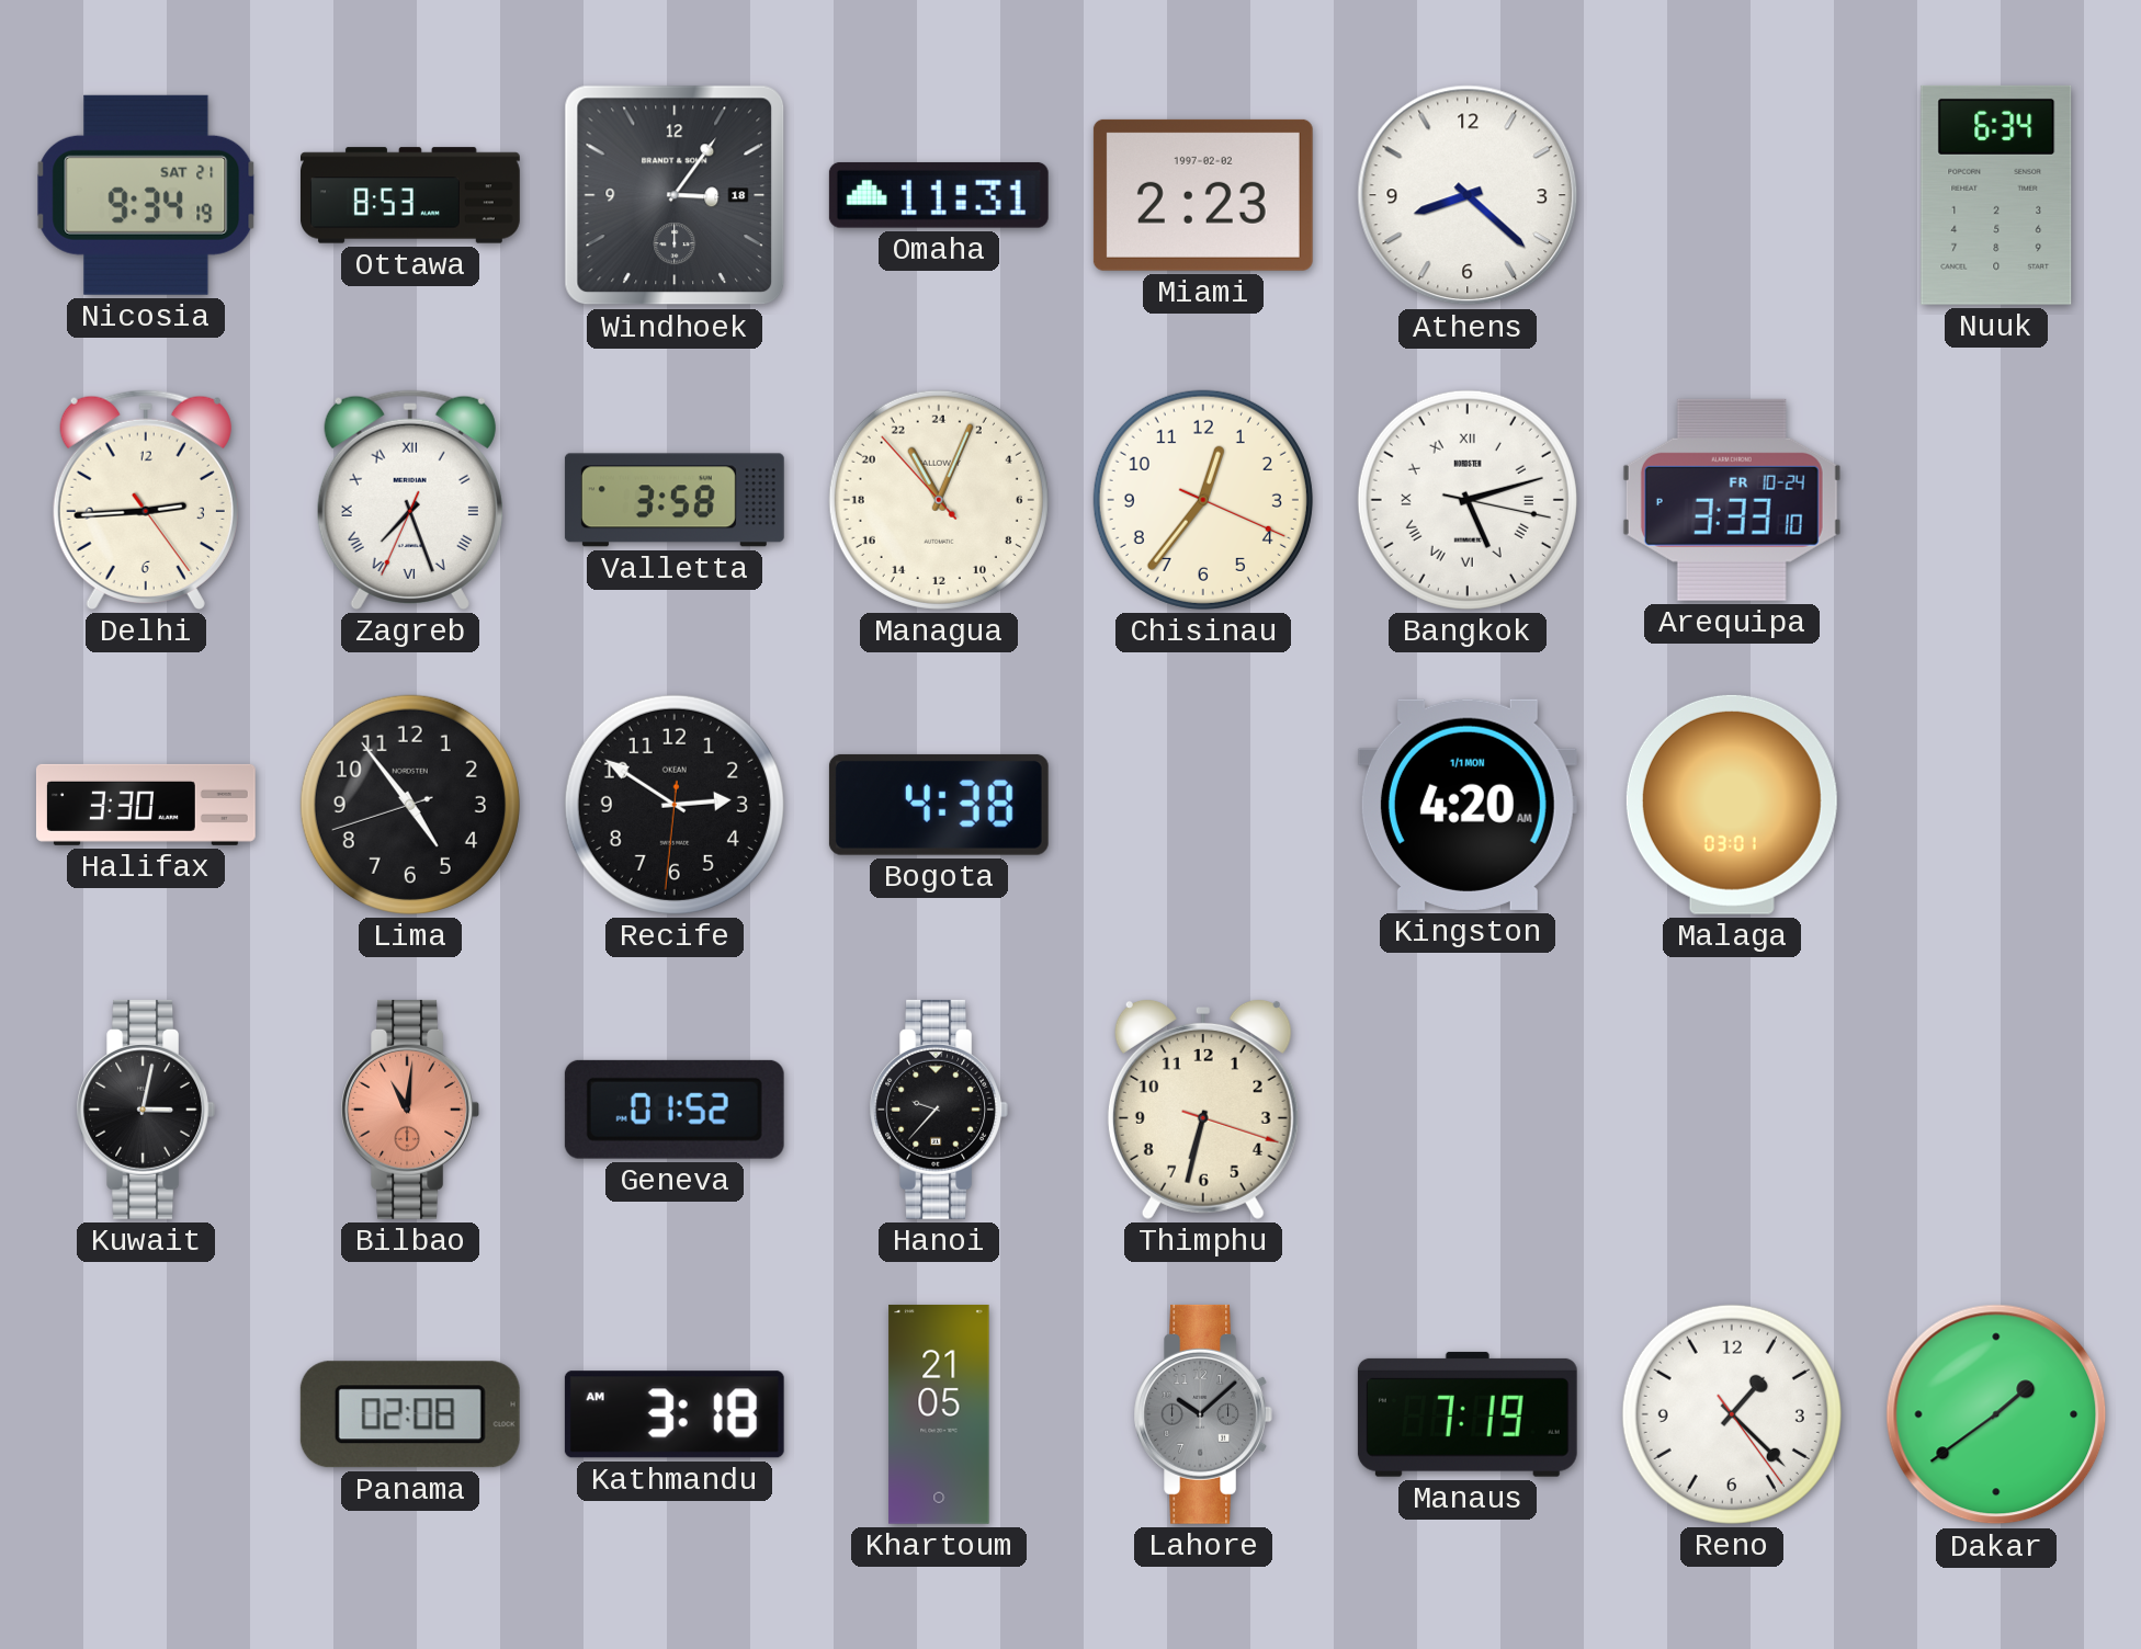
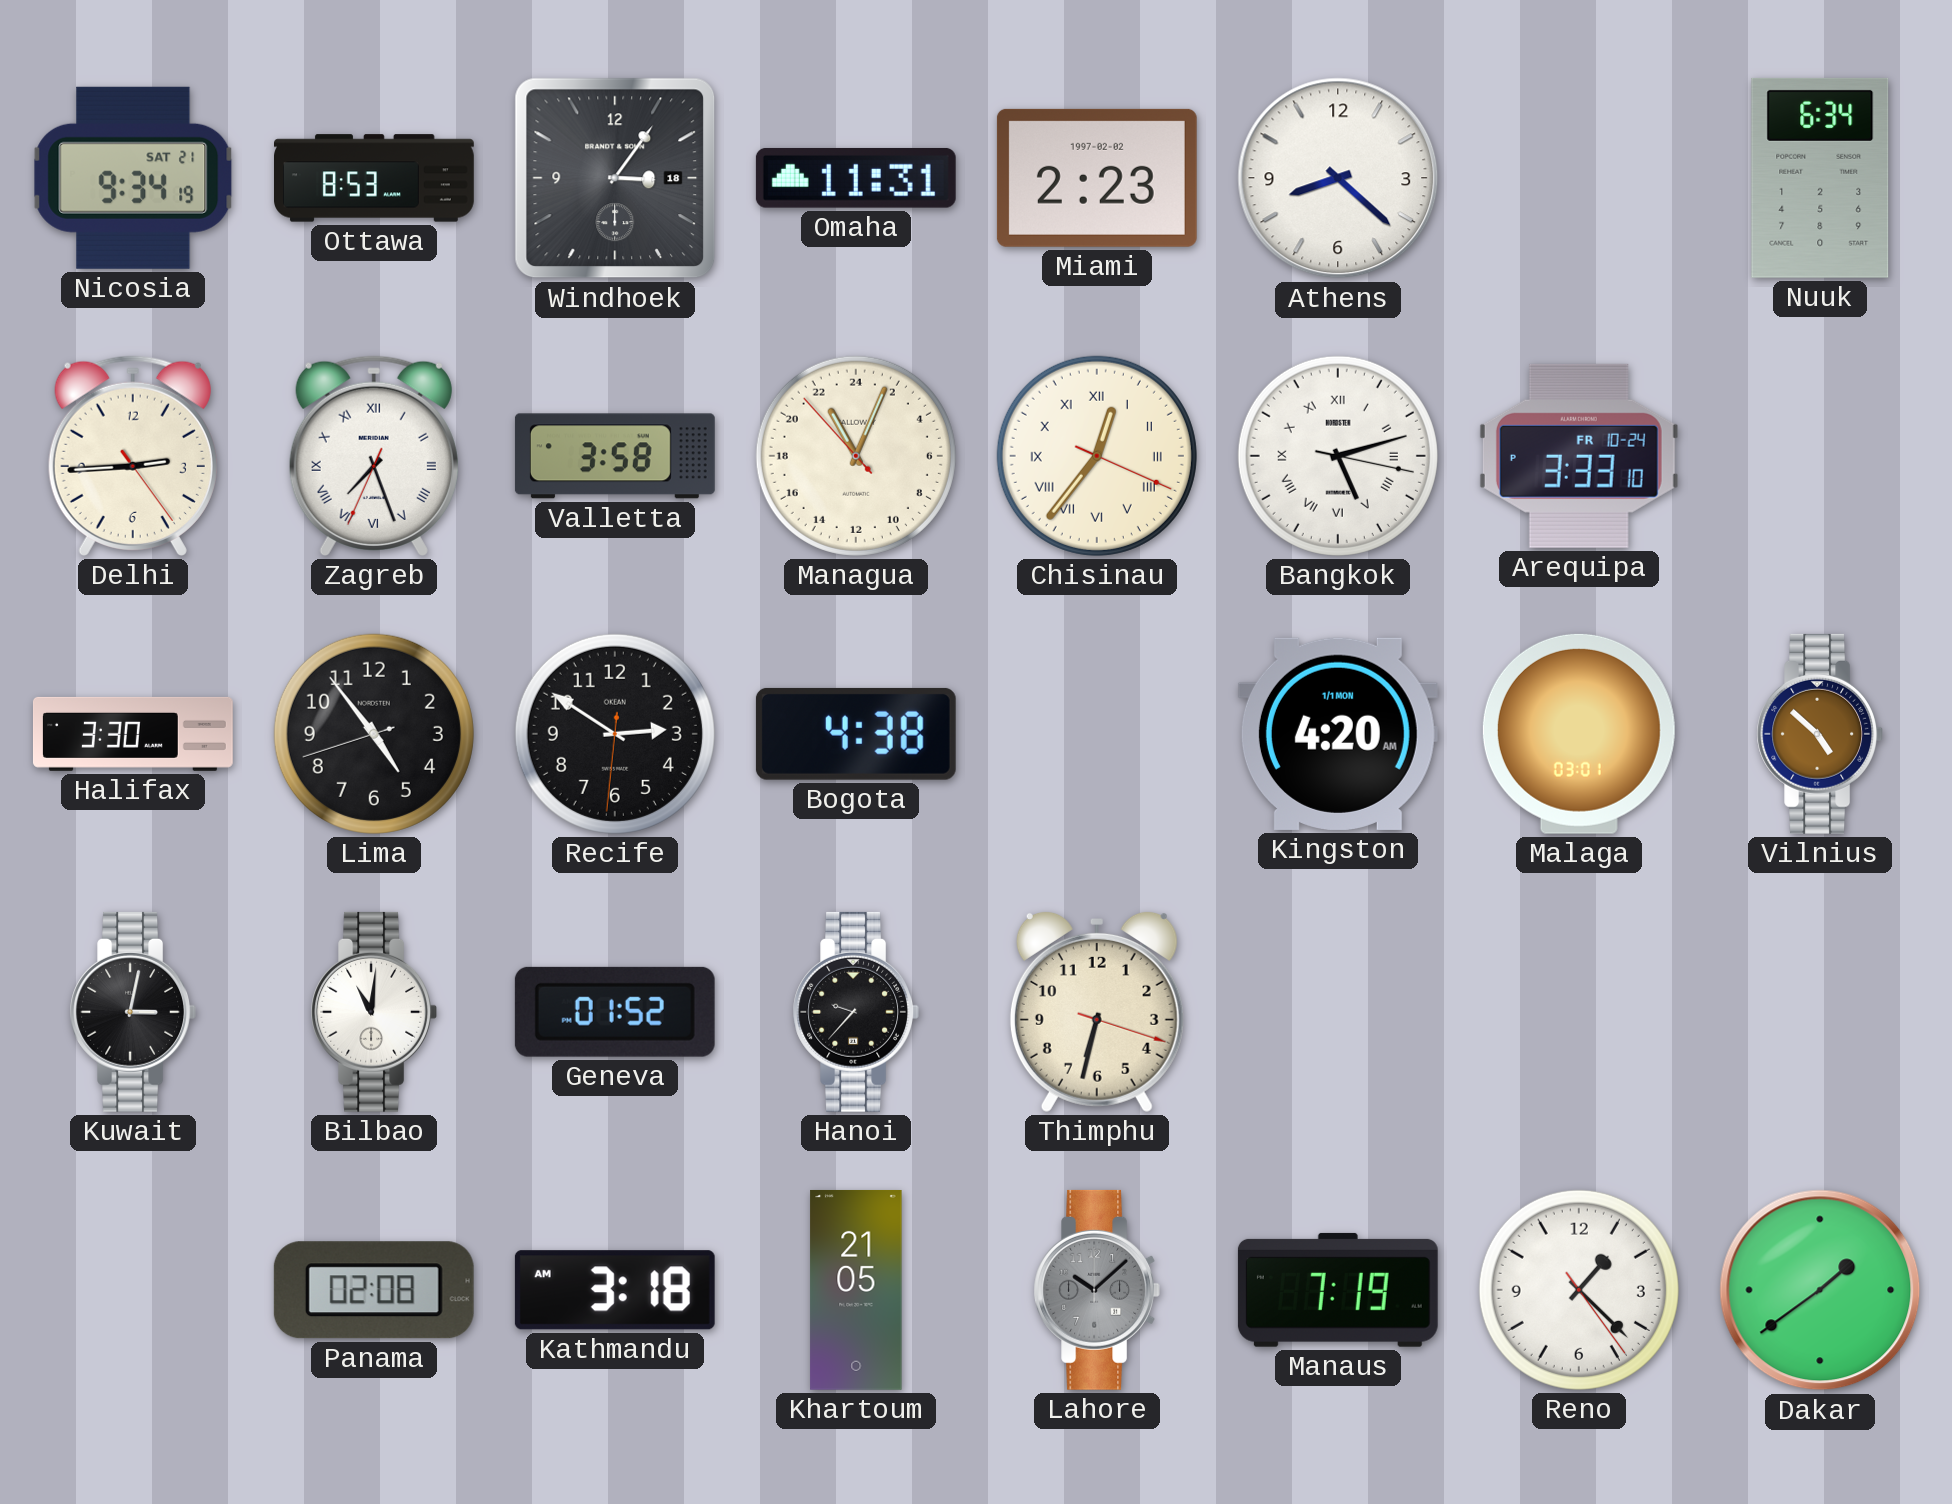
Chisinau numerals: Arabic -> Roman
Vilnius: none -> 4:52
Bilbao dial: salmon -> white
